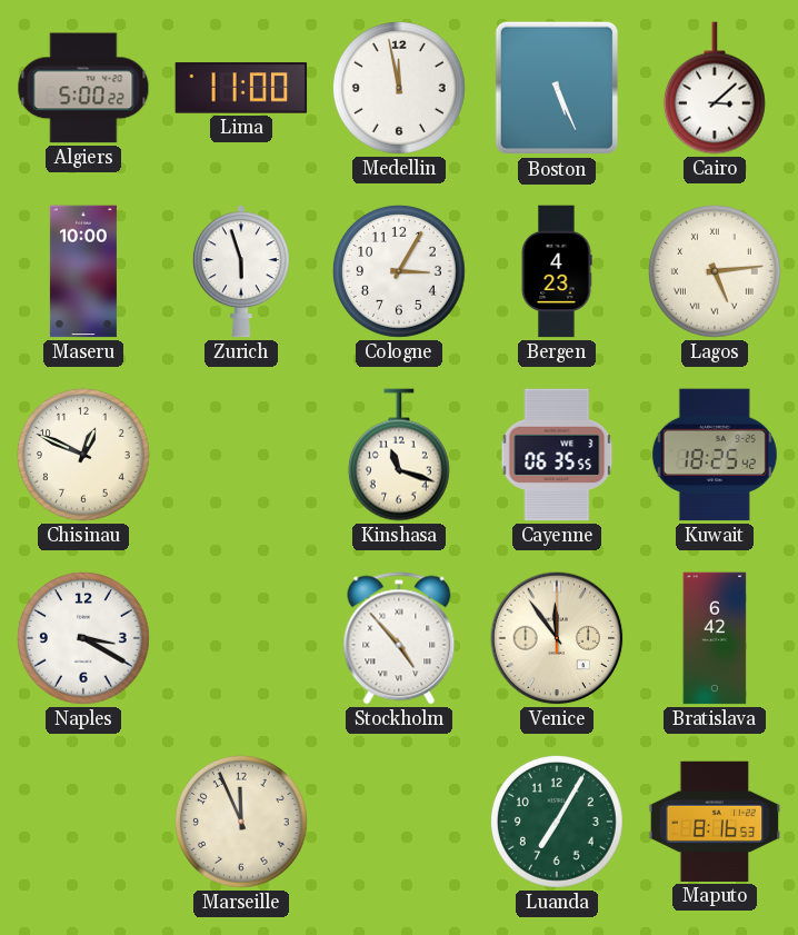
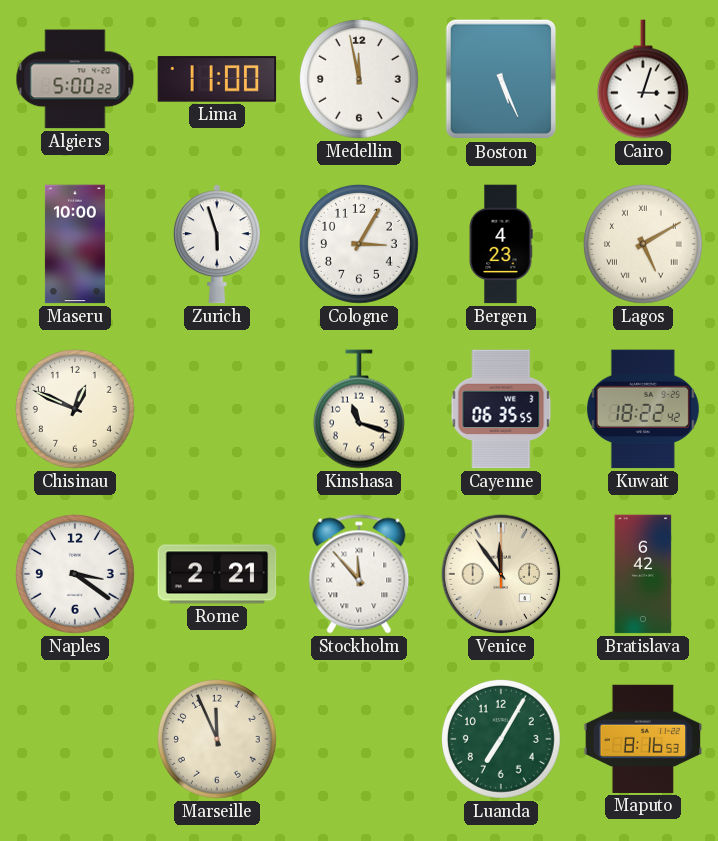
Cairo: 3:08 -> 3:03
Lagos: 5:14 -> 5:10
Kuwait: 18:25 -> 18:22
Naples: 3:20 -> 3:21
Rome: none -> 2:21
Stockholm: 4:53 -> 11:53
